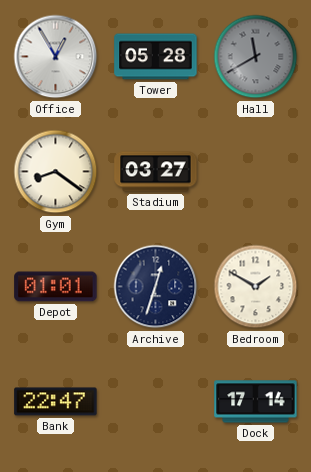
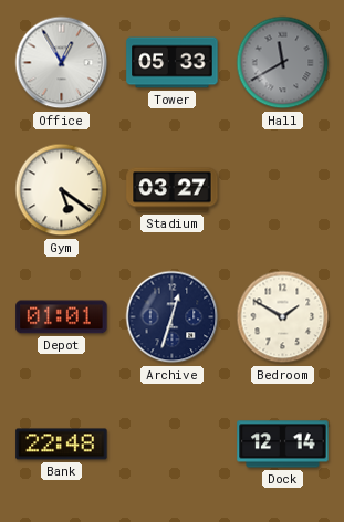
Tower: 05:28 -> 05:33
Gym: 8:21 -> 5:21
Bank: 22:47 -> 22:48
Dock: 17:14 -> 12:14
